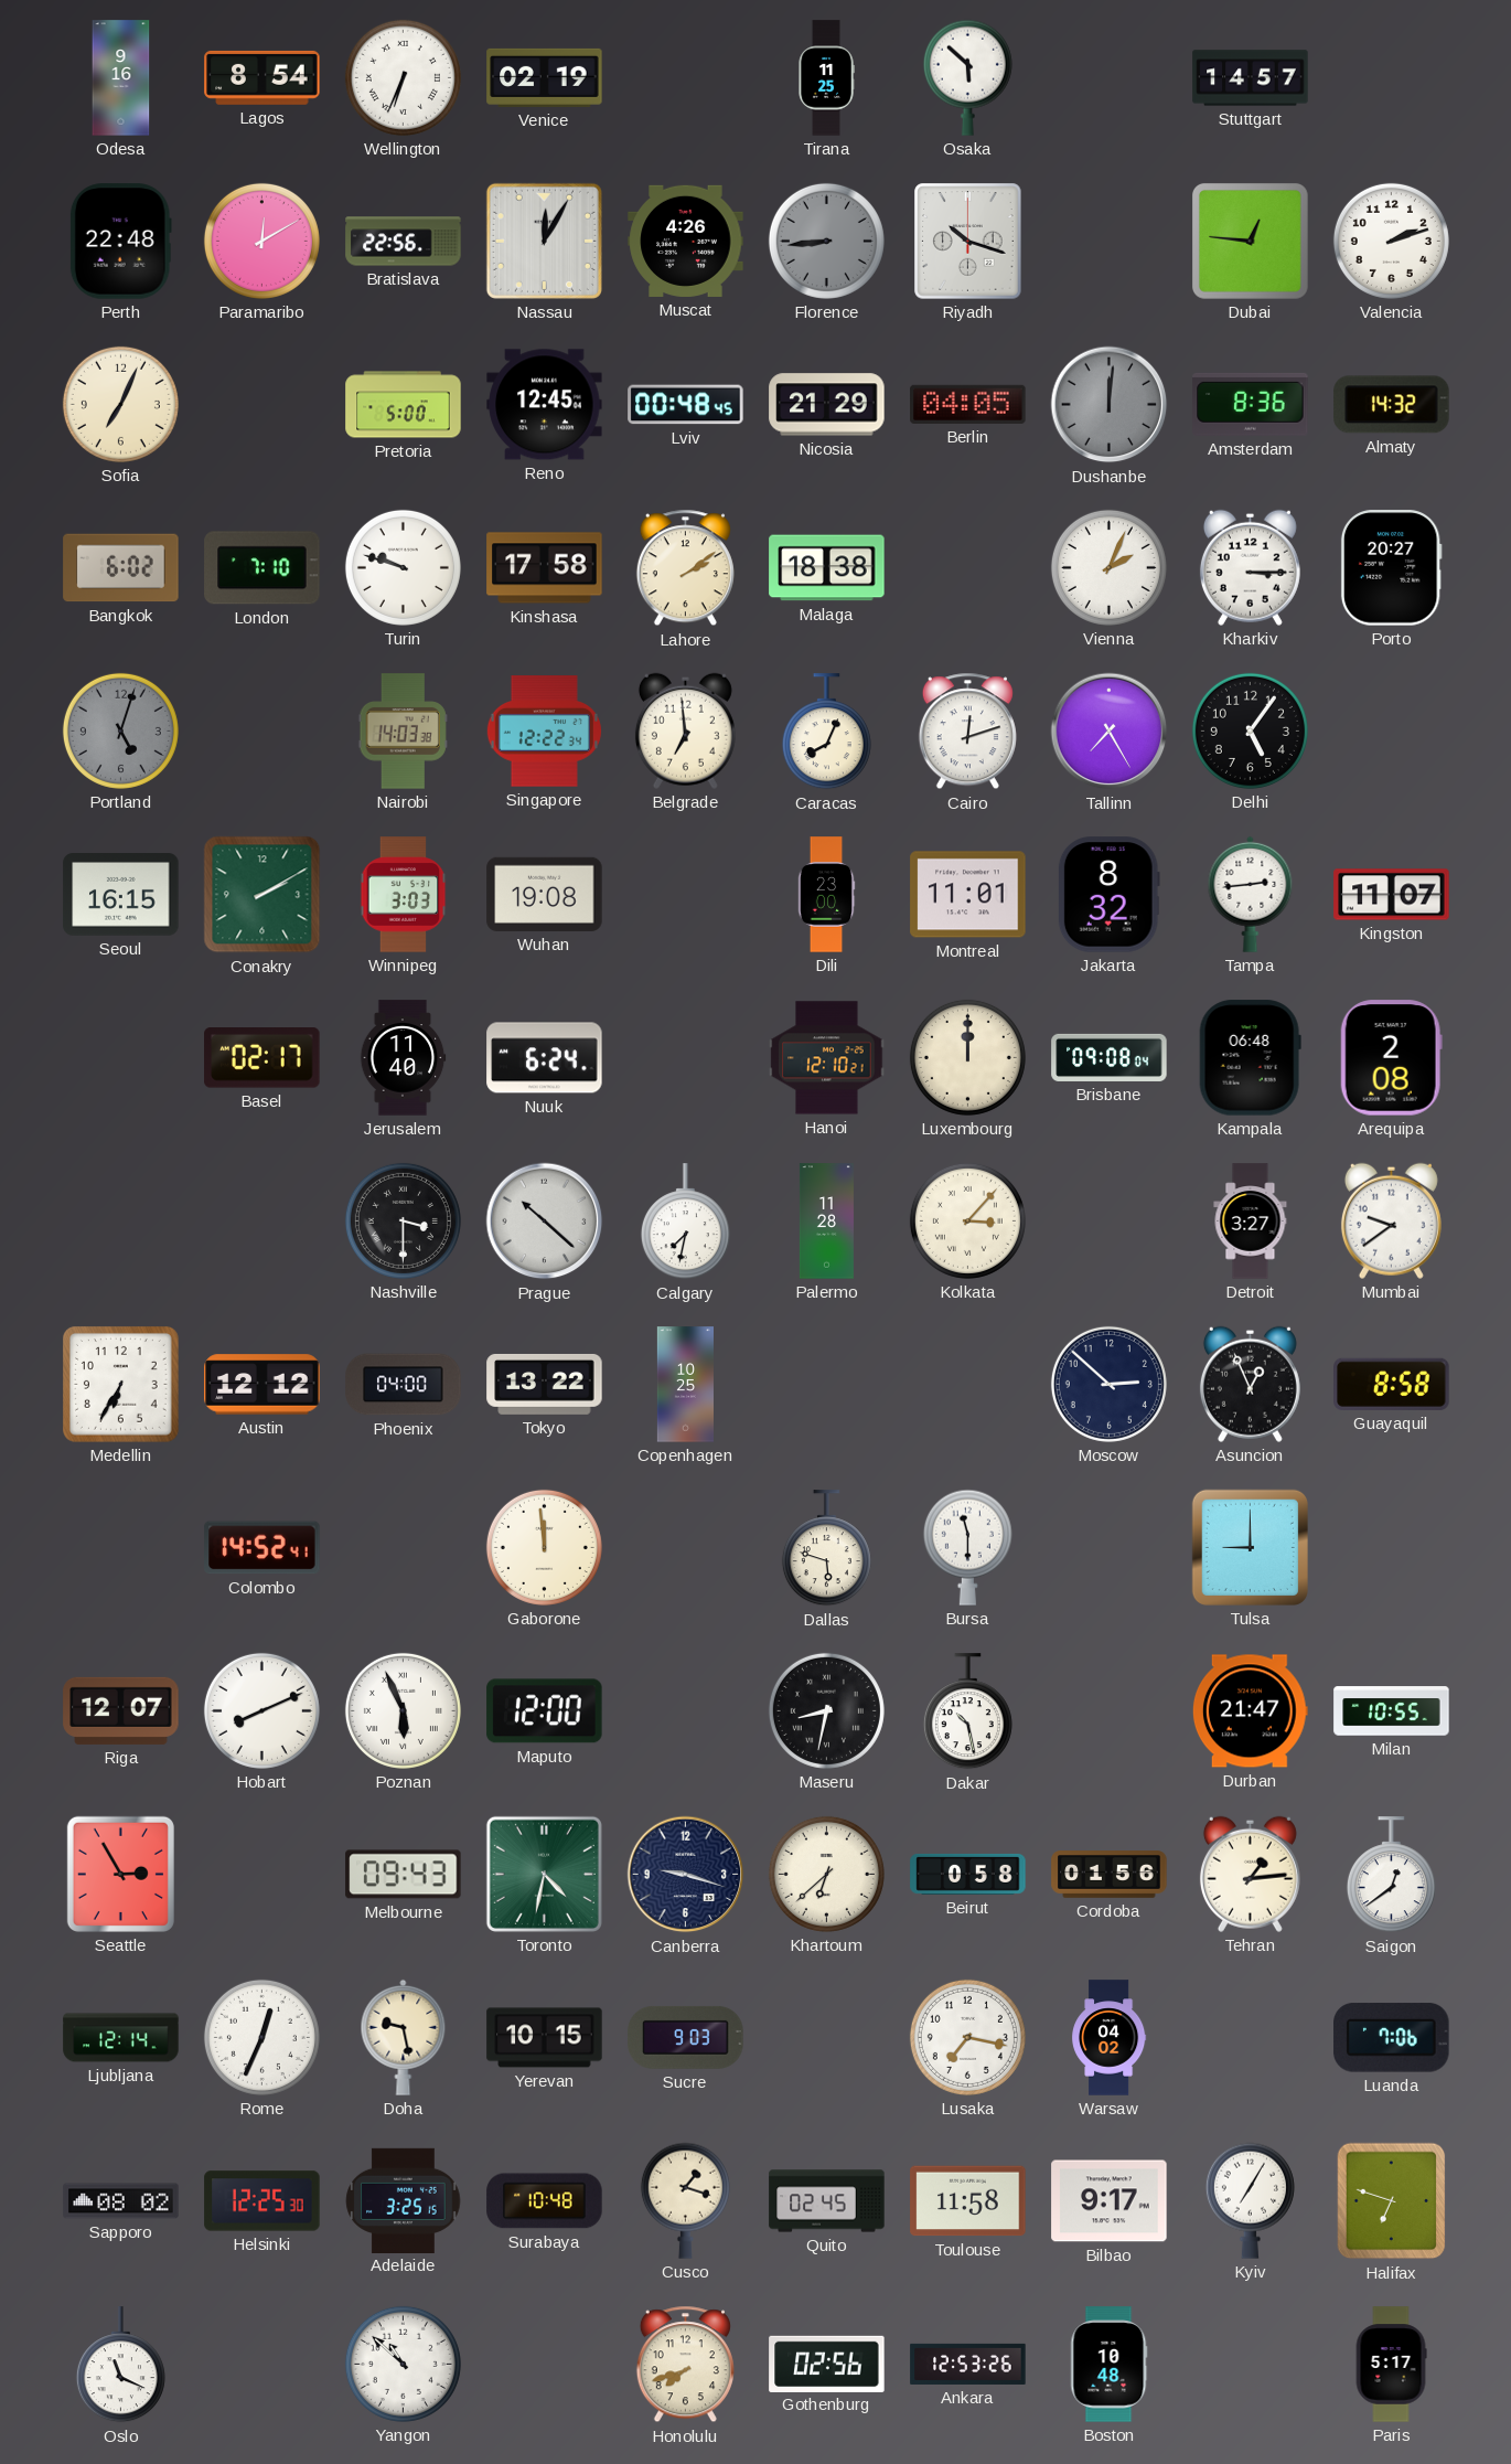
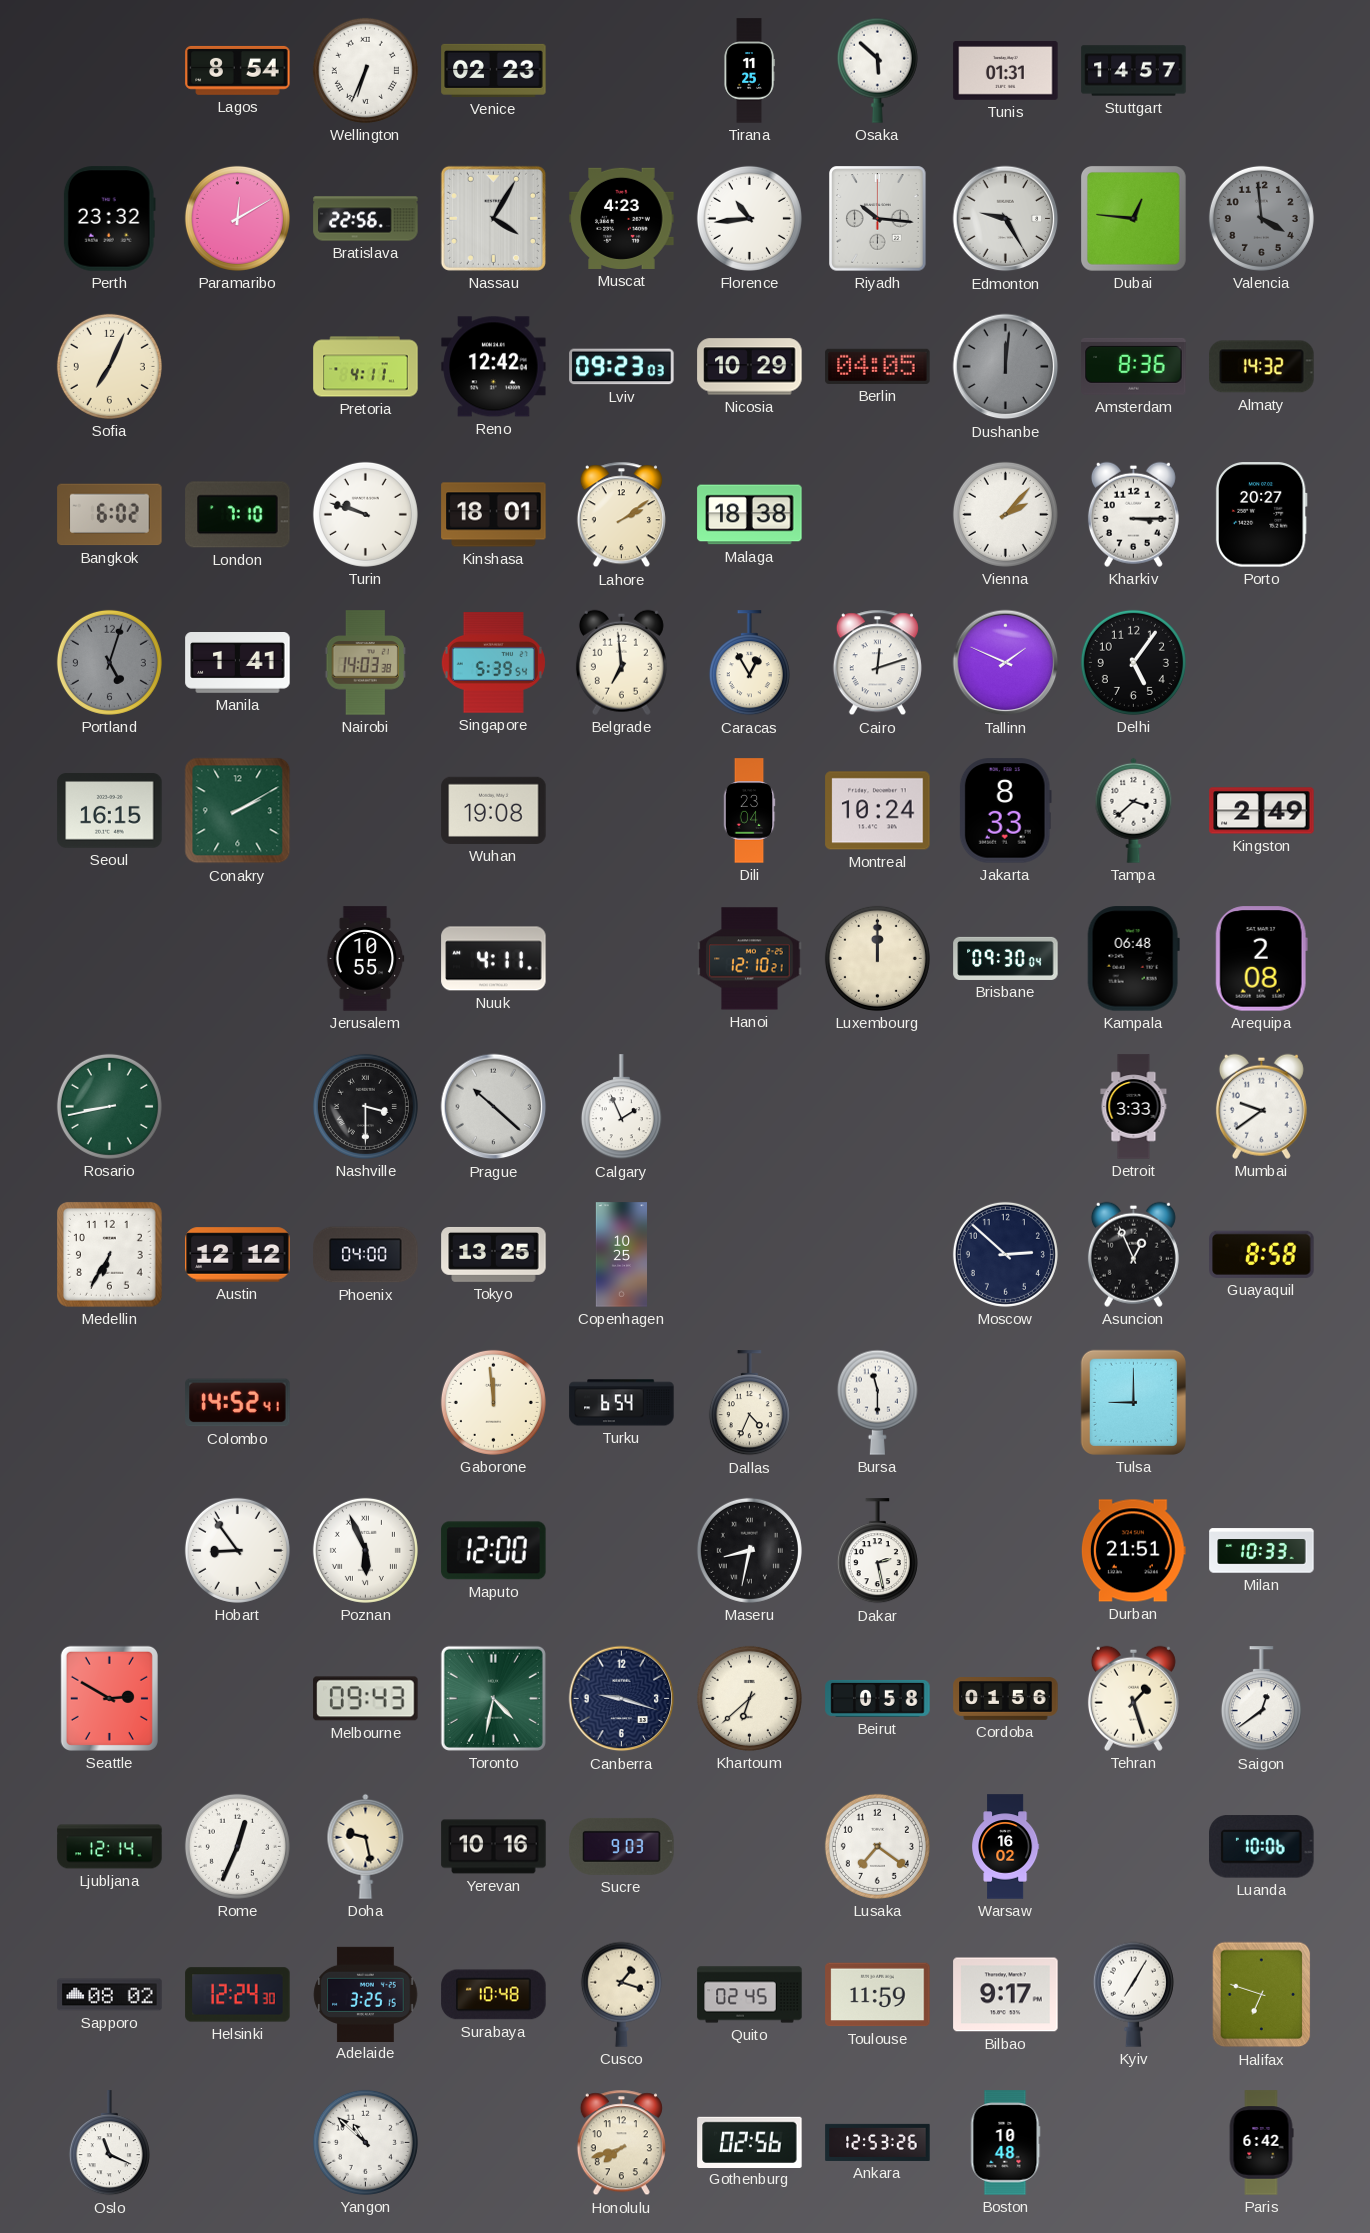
Odesa: 9:16 -> none
Venice: 02:19 -> 02:23
Tunis: none -> 01:31
Perth: 22:48 -> 23:32
Nassau: 12:05 -> 4:05
Muscat: 4:26 -> 4:23
Florence: 8:44 -> 10:44
Florence dial: grey -> white
Riyadh: 10:18 -> 10:16
Edmonton: none -> 9:25
Valencia: 2:12 -> 3:59
Valencia dial: white -> grey
Pretoria: 5:00 -> 4:11
Reno: 12:45 -> 12:42
Lviv: 00:48 -> 09:23
Nicosia: 21:29 -> 10:29
Kinshasa: 17:58 -> 18:01
Vienna: 2:04 -> 2:07
Manila: none -> 1:41
Singapore: 12:22 -> 5:39
Caracas: 8:04 -> 12:55
Tallinn: 7:25 -> 1:49
Winnipeg: 3:03 -> none
Dili: 23:00 -> 23:04
Montreal: 11:01 -> 10:24
Jakarta: 8:32 -> 8:33
Tampa: 2:44 -> 3:38
Kingston: 11:07 -> 2:49
Basel: 02:17 -> none
Jerusalem: 11:40 -> 10:55
Nuuk: 6:24 -> 4:11
Brisbane: 09:08 -> 09:30
Rosario: none -> 8:43
Calgary: 7:32 -> 1:56
Palermo: 11:28 -> none
Kolkata: 3:07 -> none
Detroit: 3:27 -> 3:33
Tokyo: 13:22 -> 13:25
Turku: none -> 6:54
Dallas: 5:48 -> 4:34
Riga: 12:07 -> none
Hobart: 8:11 -> 8:54
Dakar: 10:28 -> 2:28
Durban: 21:47 -> 21:51
Milan: 10:55 -> 10:33
Seattle: 2:55 -> 2:50
Tehran: 1:14 -> 1:27
Yerevan: 10:15 -> 10:16
Lusaka: 7:17 -> 7:21
Warsaw: 04:02 -> 16:02
Luanda: 7:06 -> 10:06
Helsinki: 12:25 -> 12:24
Toulouse: 11:58 -> 11:59
Paris: 5:17 -> 6:42
